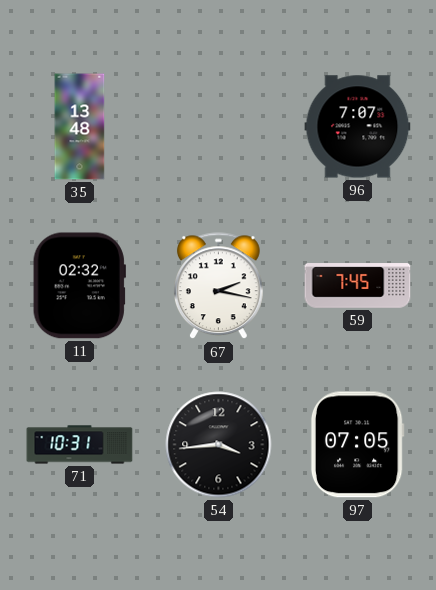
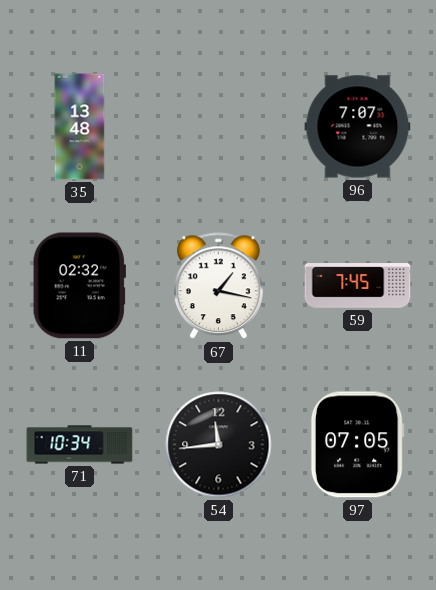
67: 2:17 -> 1:17
71: 10:31 -> 10:34
54: 3:44 -> 11:44
